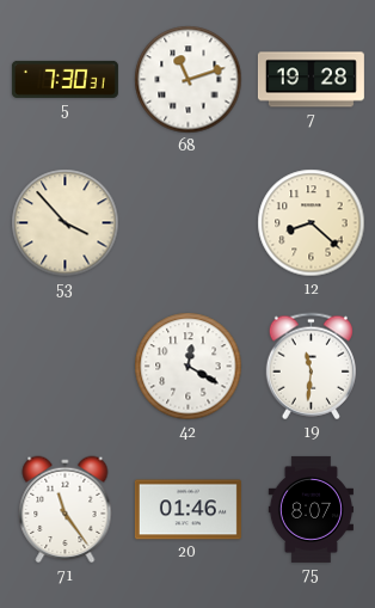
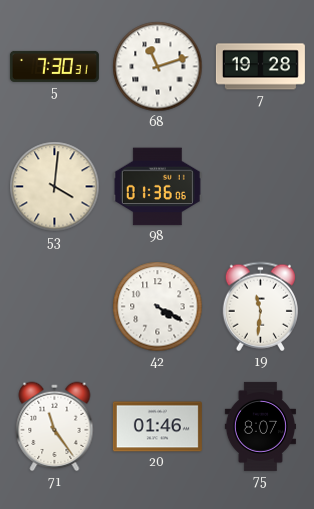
53: 3:53 -> 4:01
98: none -> 01:36
12: 8:22 -> none
42: 12:20 -> 4:20
